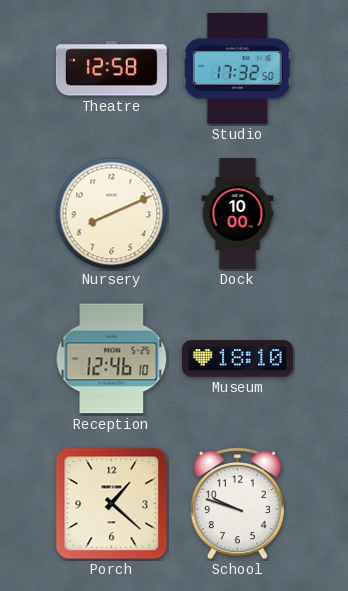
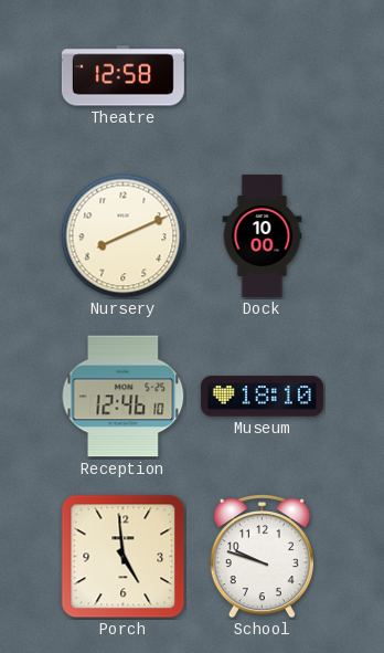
Studio: 17:32 -> none
Porch: 1:22 -> 4:59
